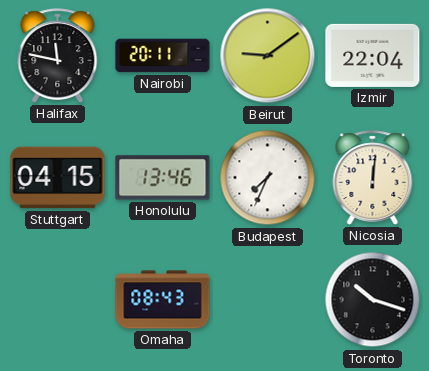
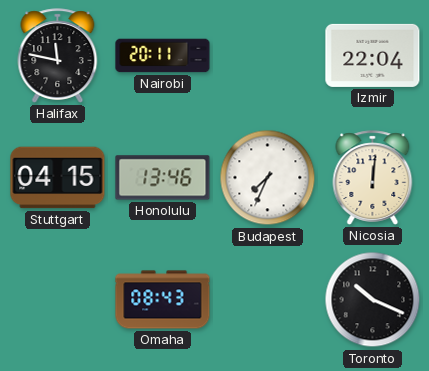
Beirut: 9:09 -> none
Toronto: 10:18 -> 10:19
